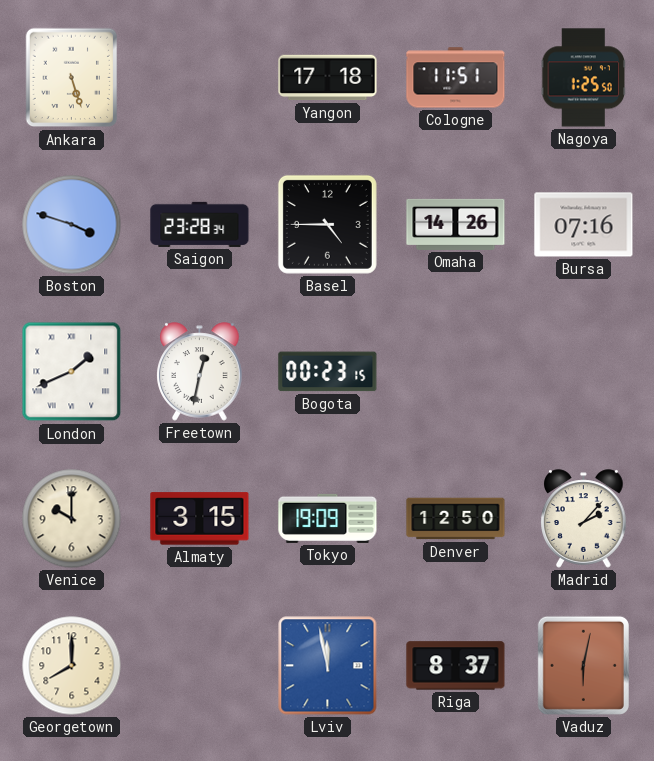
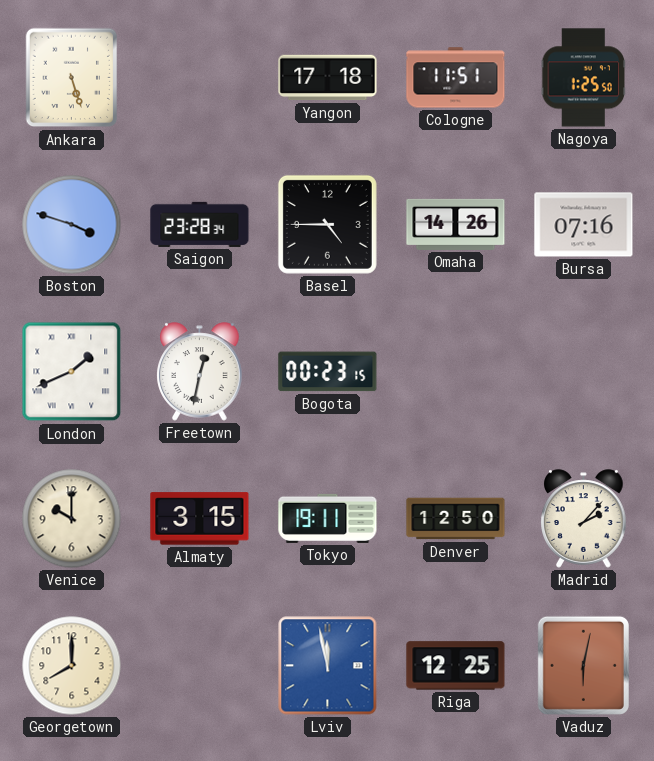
Tokyo: 19:09 -> 19:11
Riga: 8:37 -> 12:25
